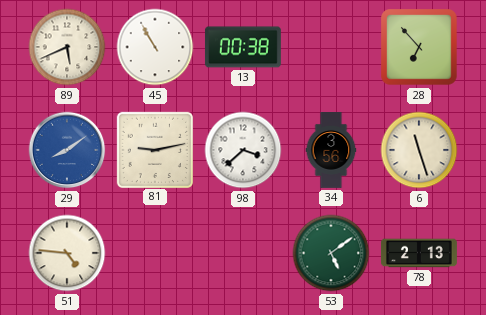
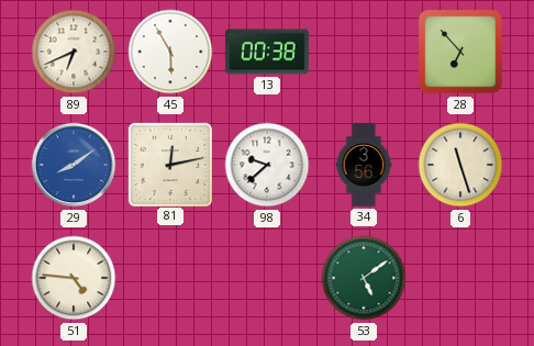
89: 5:41 -> 6:41
45: 10:55 -> 5:55
81: 9:13 -> 12:13
98: 3:38 -> 9:38
78: 2:13 -> none
